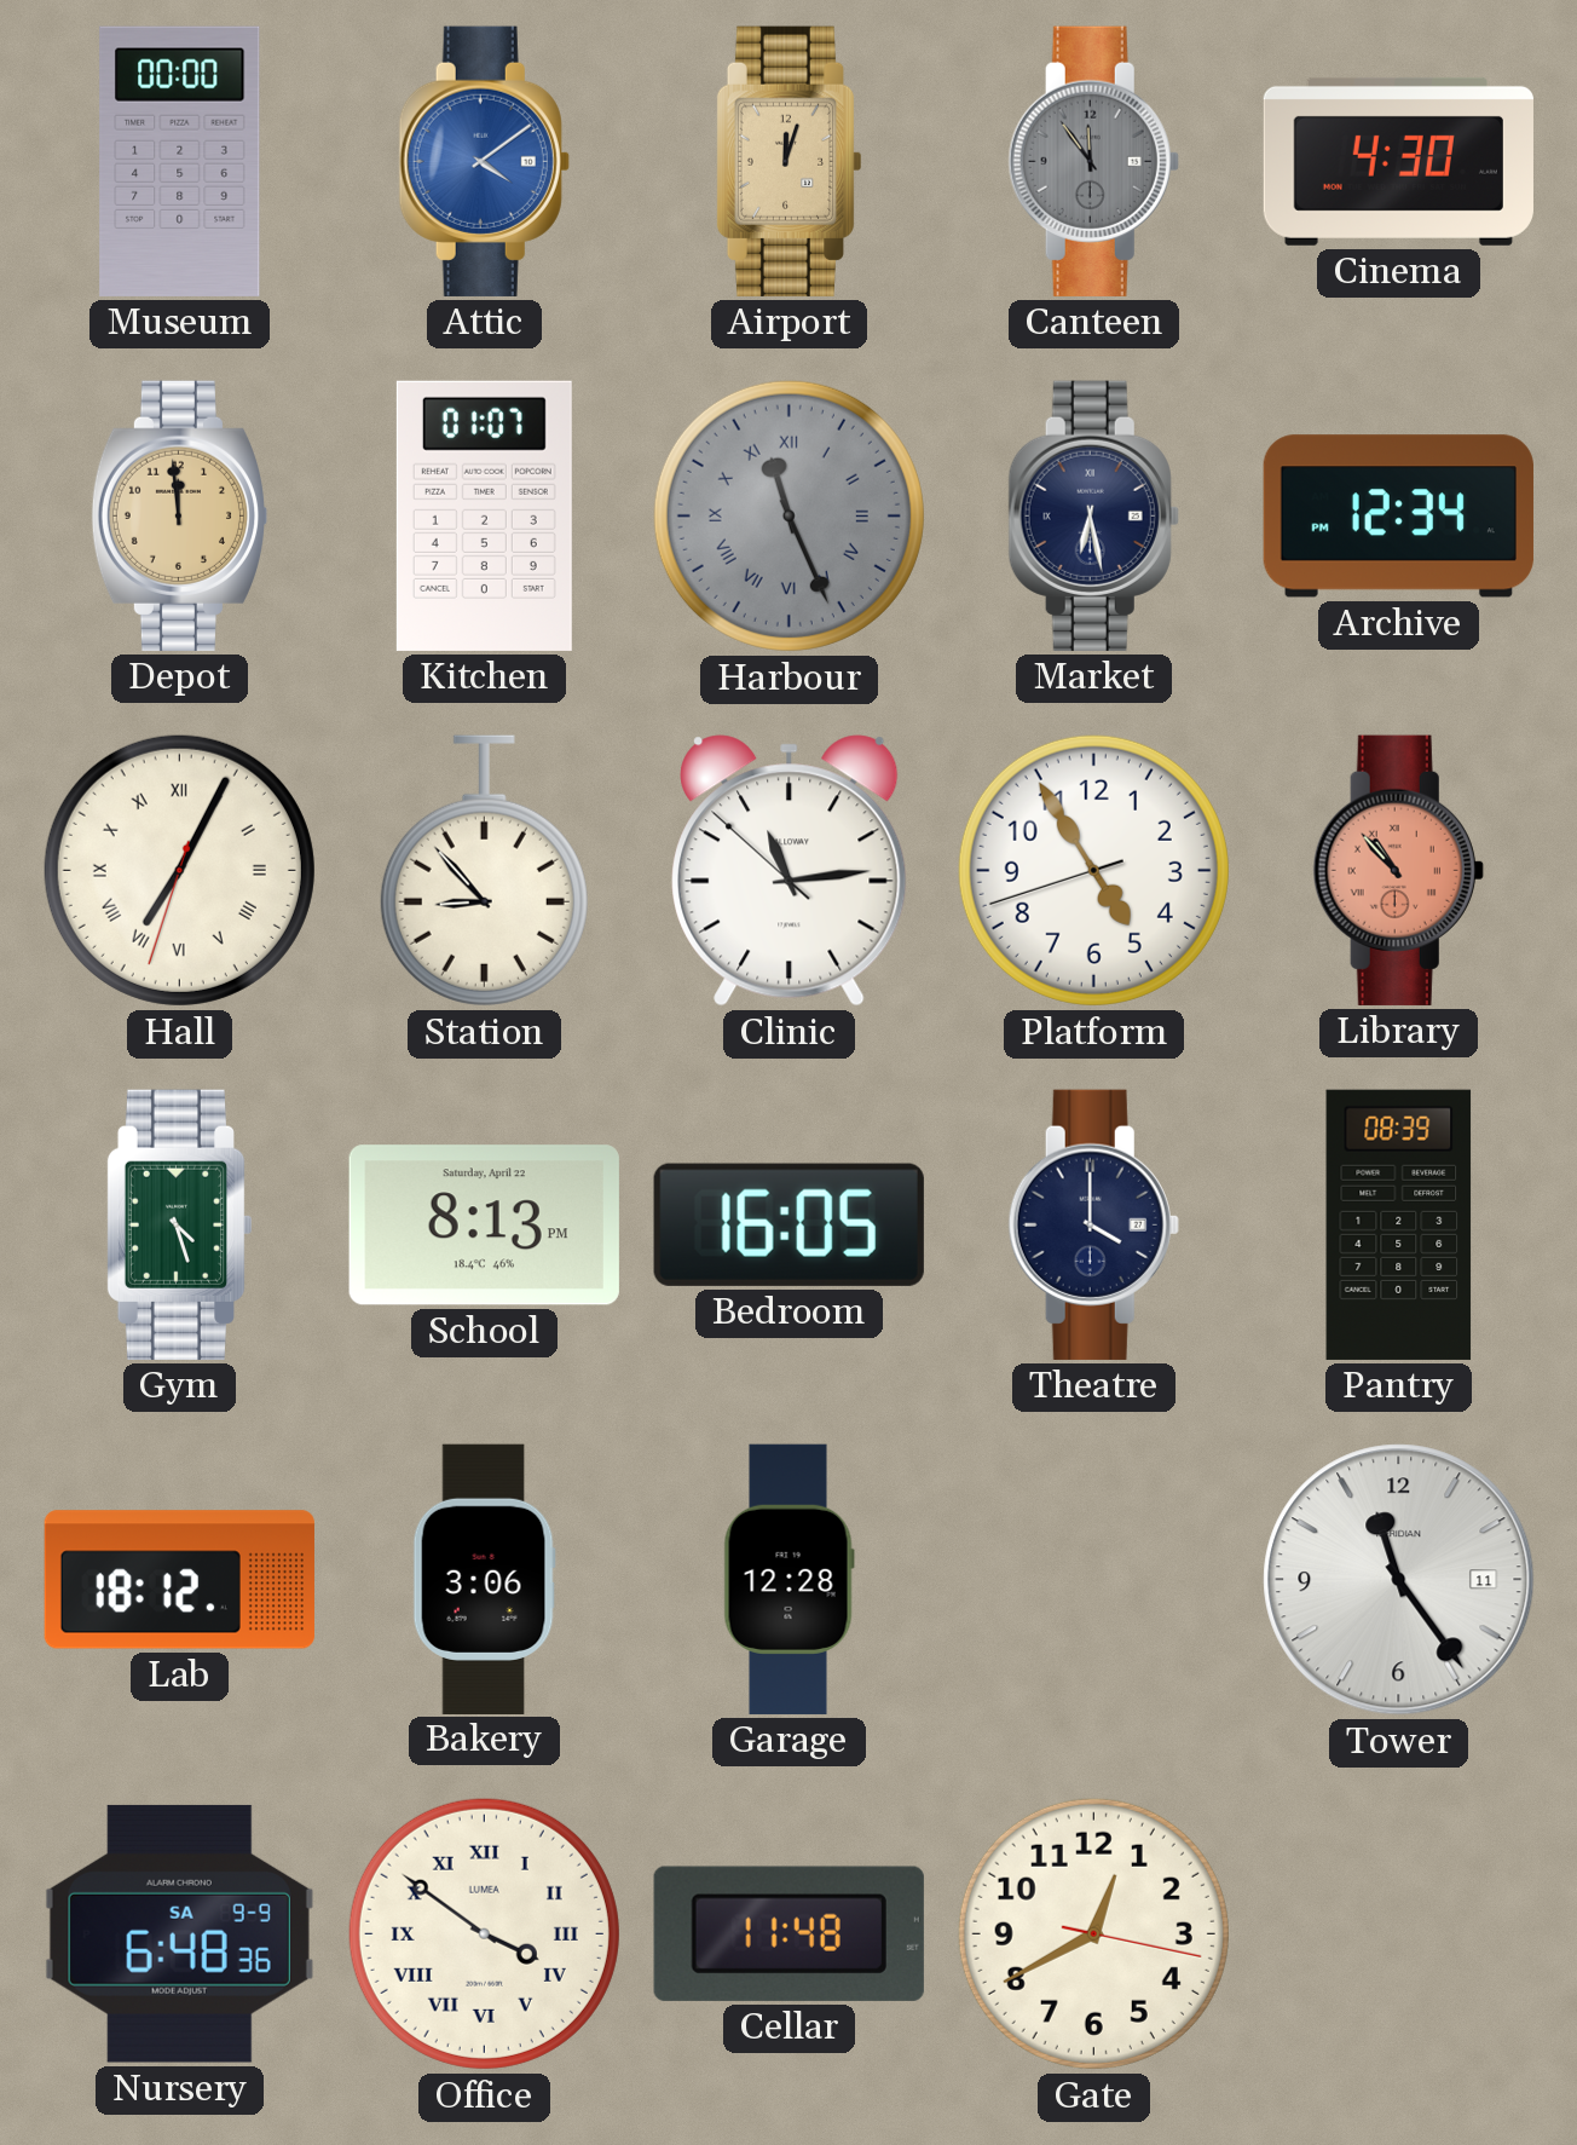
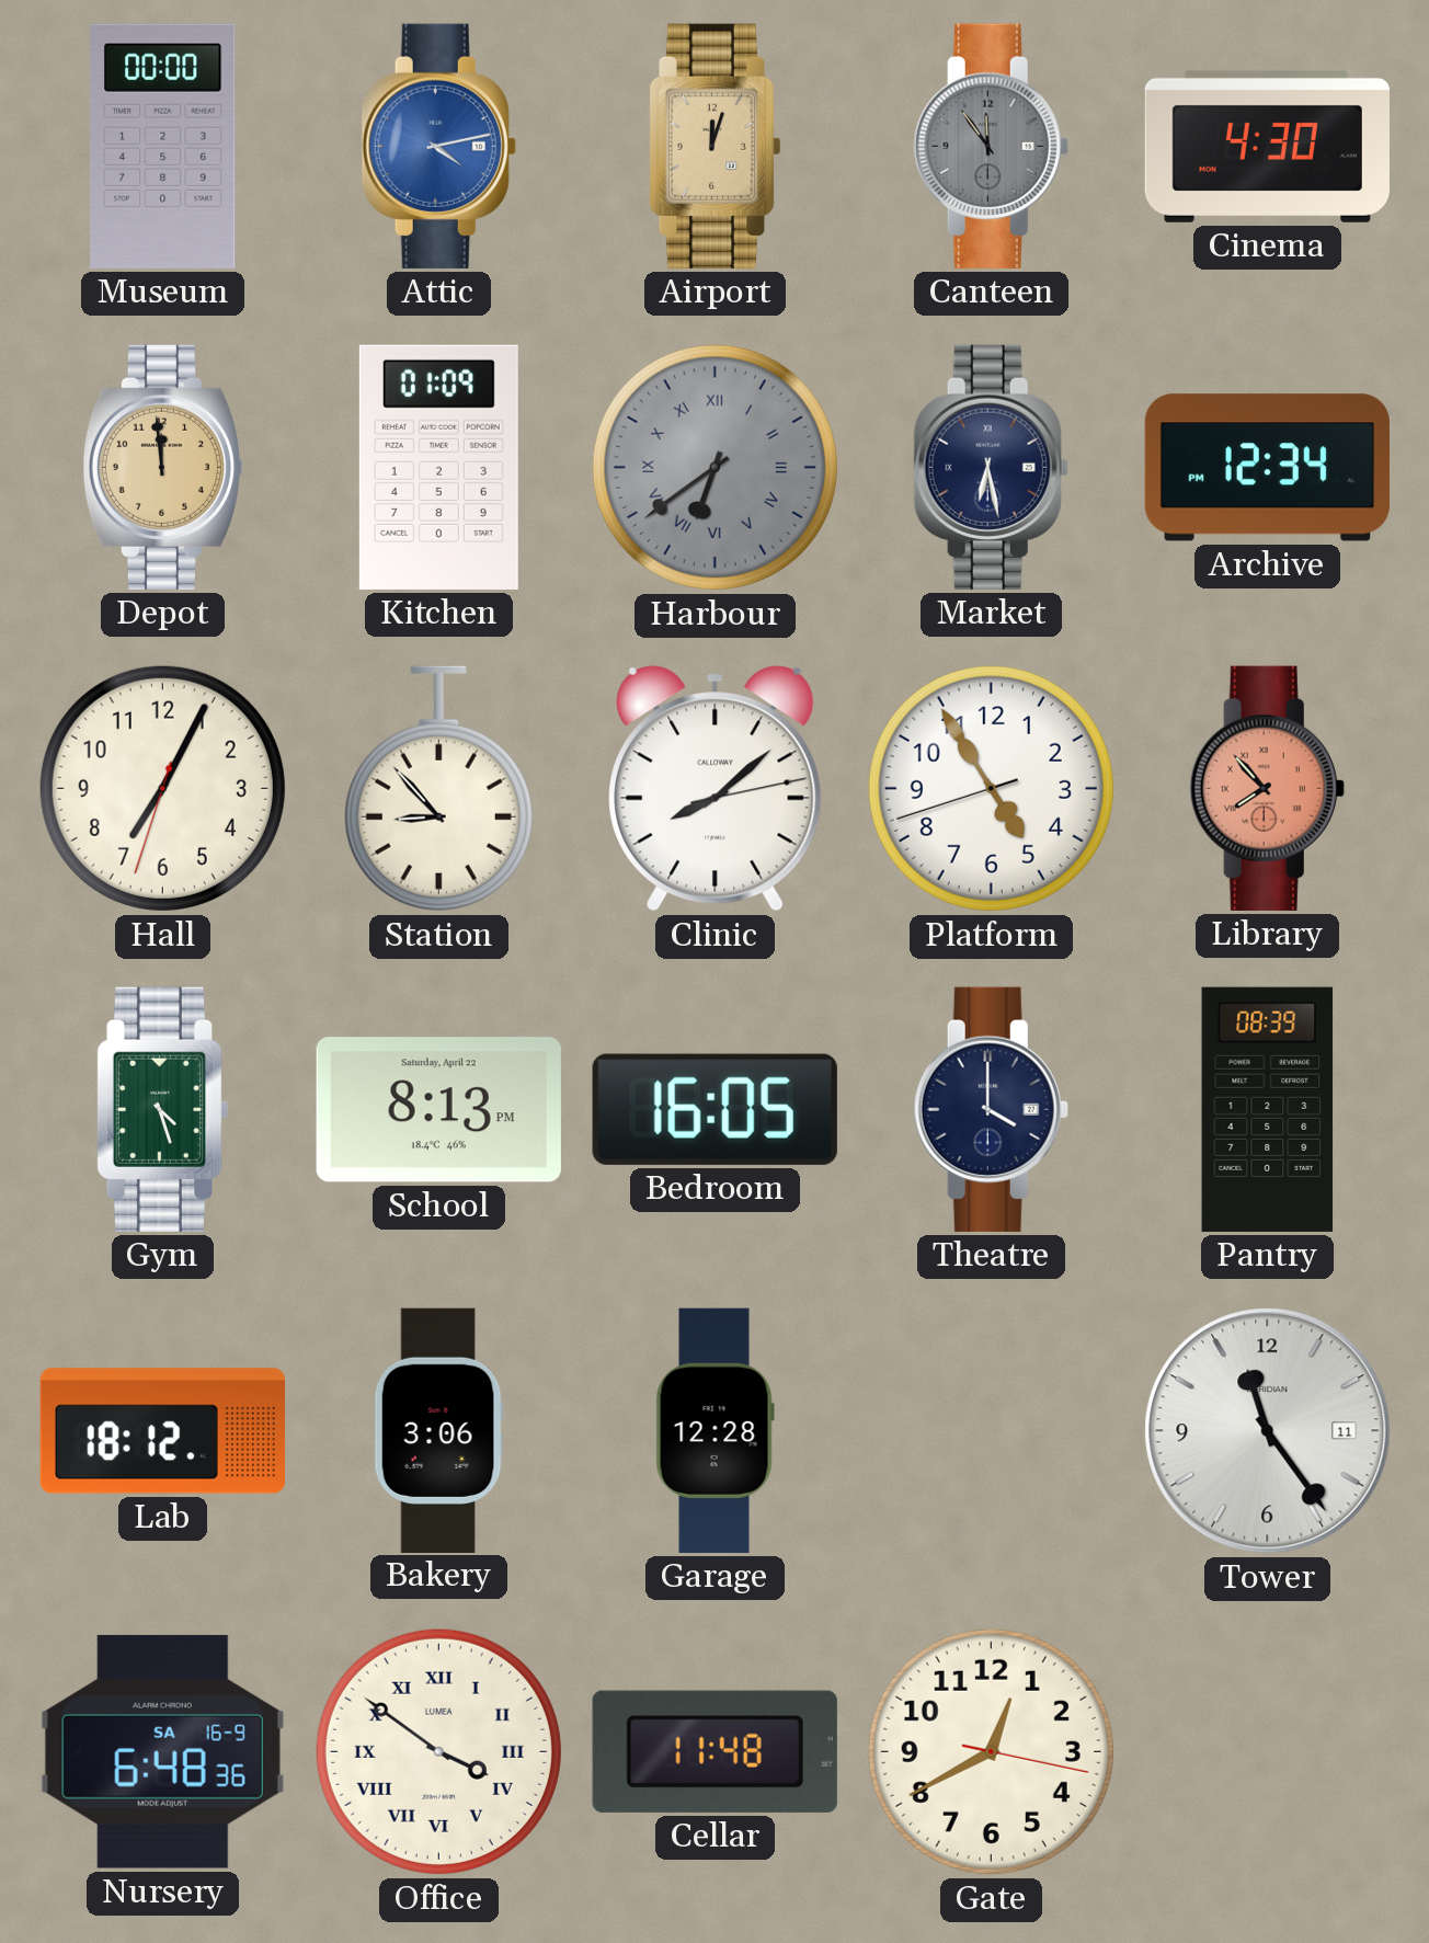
Attic: 4:09 -> 4:13
Kitchen: 01:07 -> 01:09
Harbour: 11:26 -> 6:39
Hall numerals: Roman -> Arabic
Clinic: 11:13 -> 8:08
Library: 10:53 -> 7:53
Nursery date: SA 9-9 -> SA 16-9
